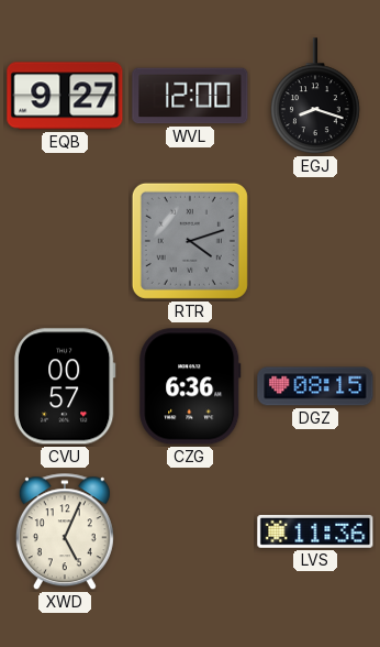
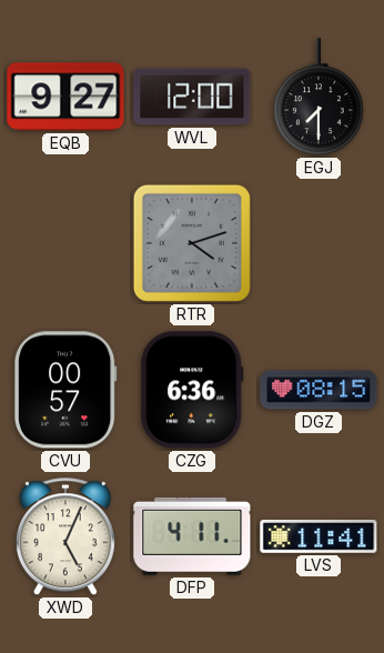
EGJ: 8:18 -> 7:30
DFP: none -> 4:11
LVS: 11:36 -> 11:41
